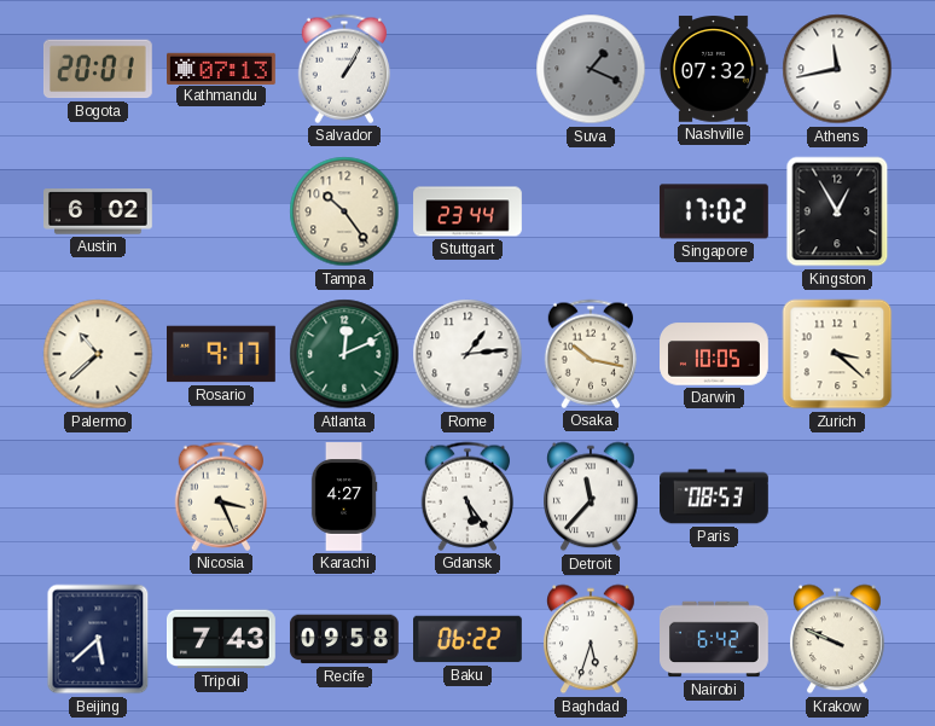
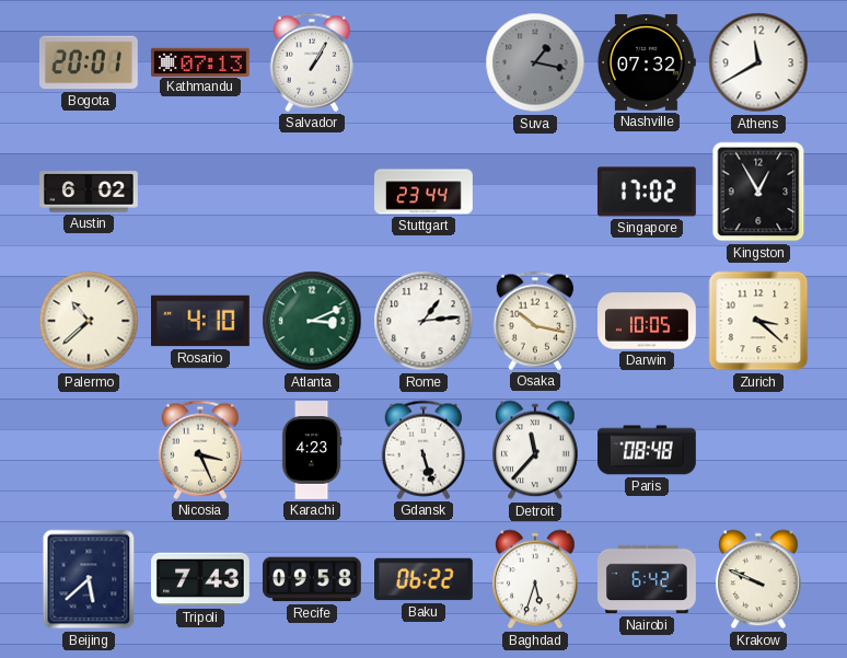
Suva: 1:19 -> 1:17
Athens: 11:43 -> 11:40
Tampa: 10:24 -> none
Rosario: 9:17 -> 4:10
Atlanta: 12:11 -> 3:11
Karachi: 4:27 -> 4:23
Gdansk: 5:24 -> 5:27
Paris: 08:53 -> 08:48
